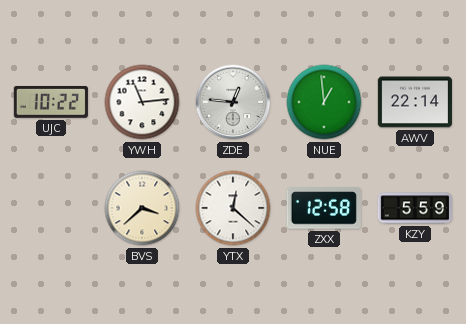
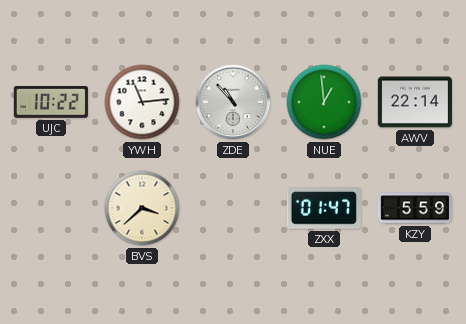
ZDE: 12:46 -> 10:53
YTX: 12:22 -> none
ZXX: 12:58 -> 01:47
